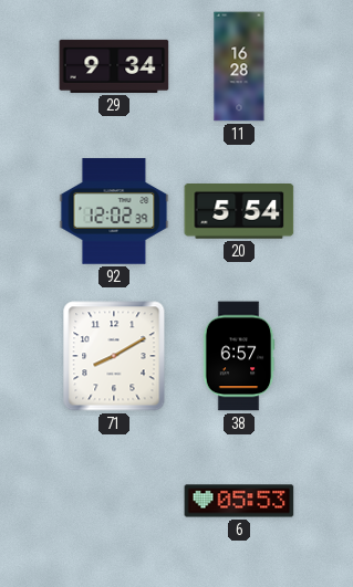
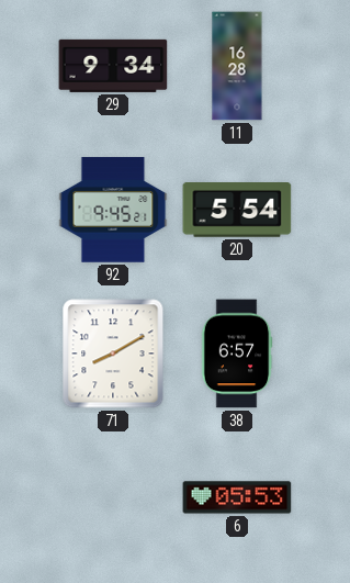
92: 12:02 -> 9:45
